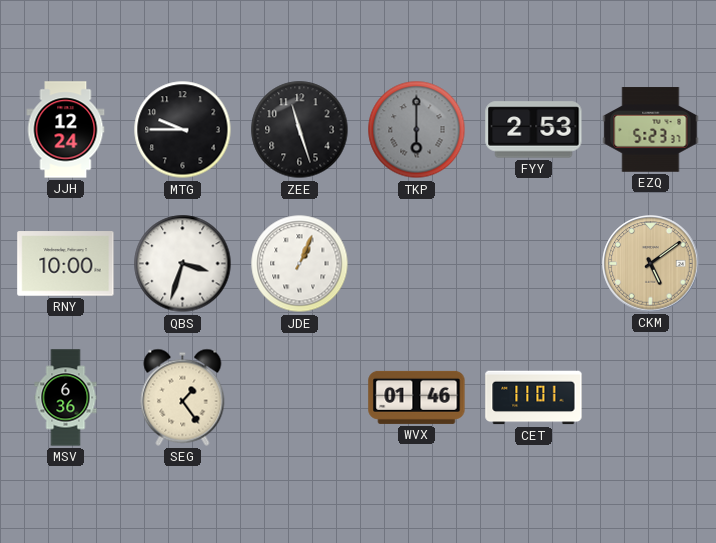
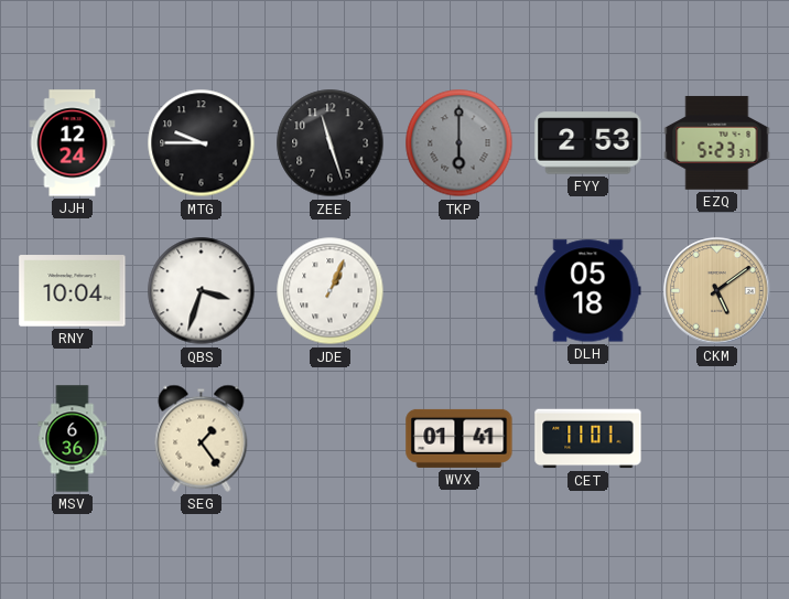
RNY: 10:00 -> 10:04
DLH: none -> 05:18
WVX: 01:46 -> 01:41
